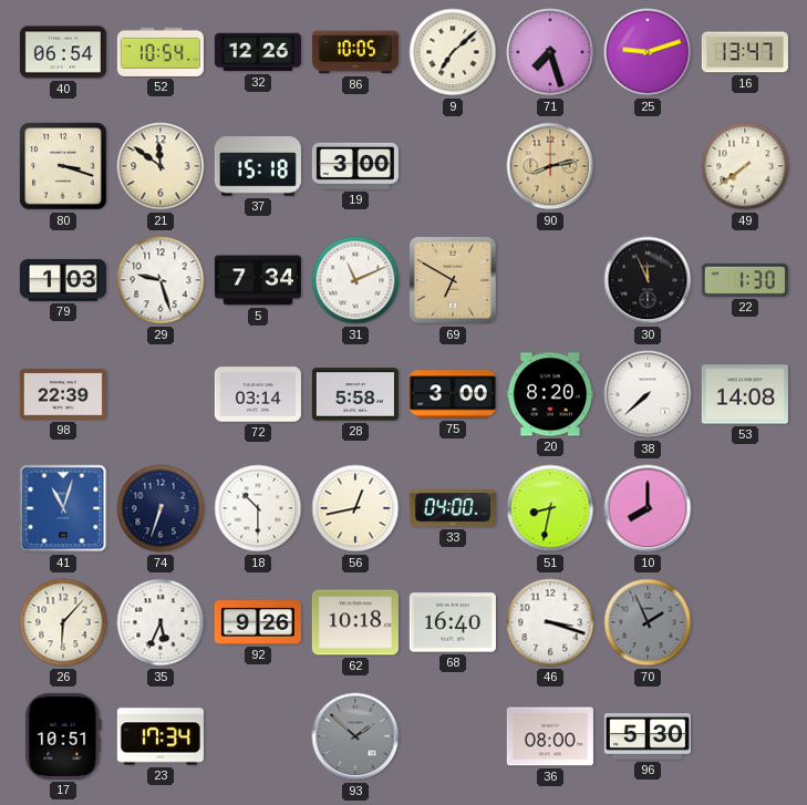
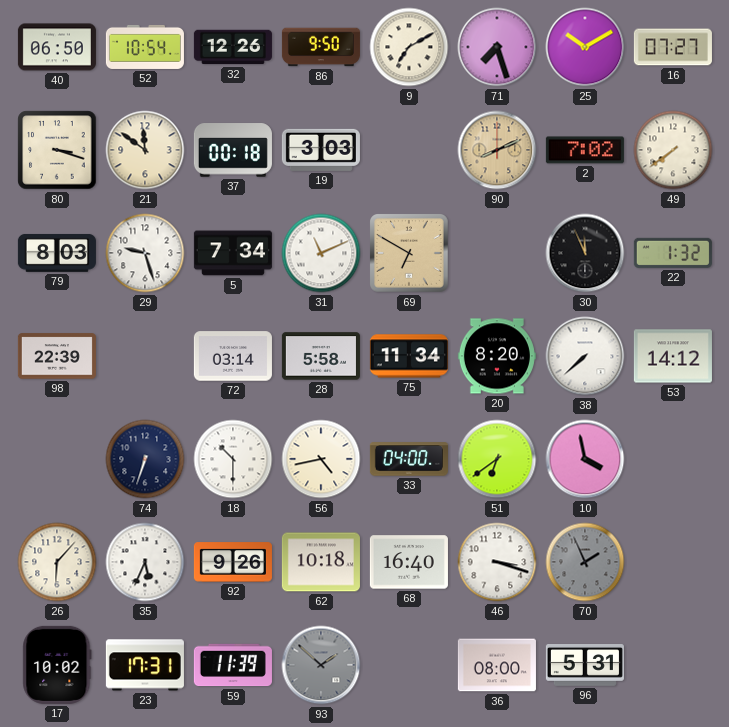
40: 06:54 -> 06:50
86: 10:05 -> 9:50
9: 7:08 -> 7:10
25: 9:12 -> 10:10
16: 13:47 -> 07:27
37: 15:18 -> 00:18
19: 3:00 -> 3:03
90: 8:13 -> 8:11
2: none -> 7:02
79: 1:03 -> 8:03
22: 1:30 -> 1:32
75: 3:00 -> 11:34
53: 14:08 -> 14:12
41: 11:03 -> none
56: 12:43 -> 4:43
51: 8:32 -> 6:39
10: 8:00 -> 3:58
17: 10:51 -> 10:02
23: 17:34 -> 17:31
59: none -> 11:39
96: 5:30 -> 5:31
